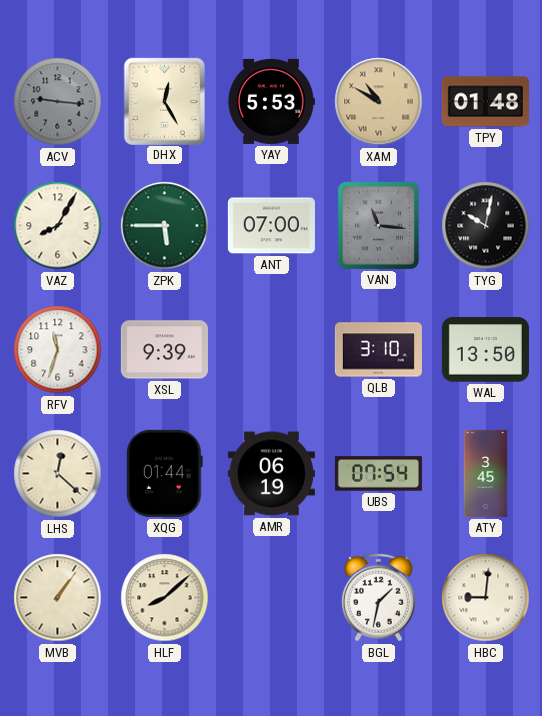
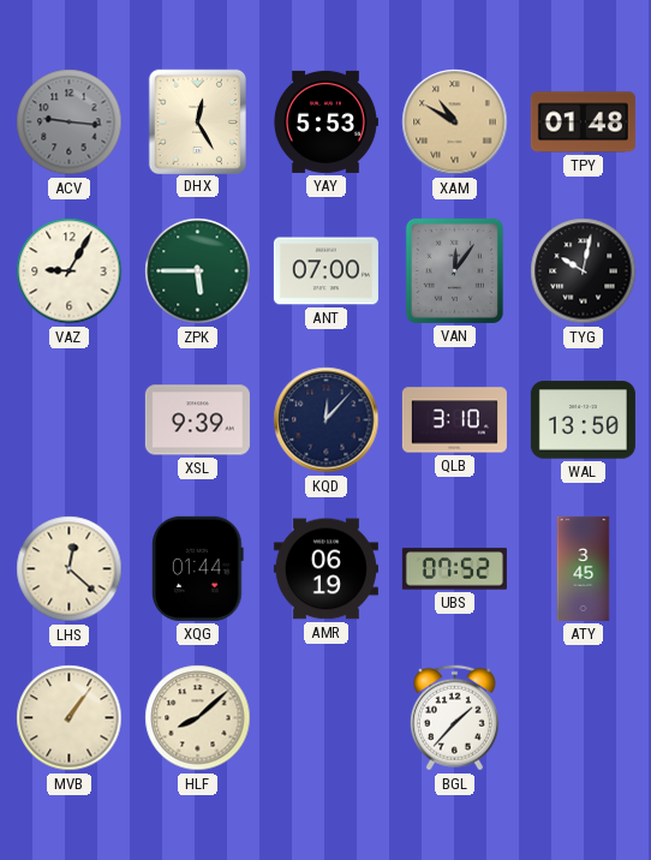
VAZ: 8:05 -> 9:05
VAN: 11:16 -> 12:06
RFV: 11:33 -> none
KQD: none -> 12:07
UBS: 07:54 -> 07:52
BGL: 1:32 -> 1:37
HBC: 9:01 -> none
